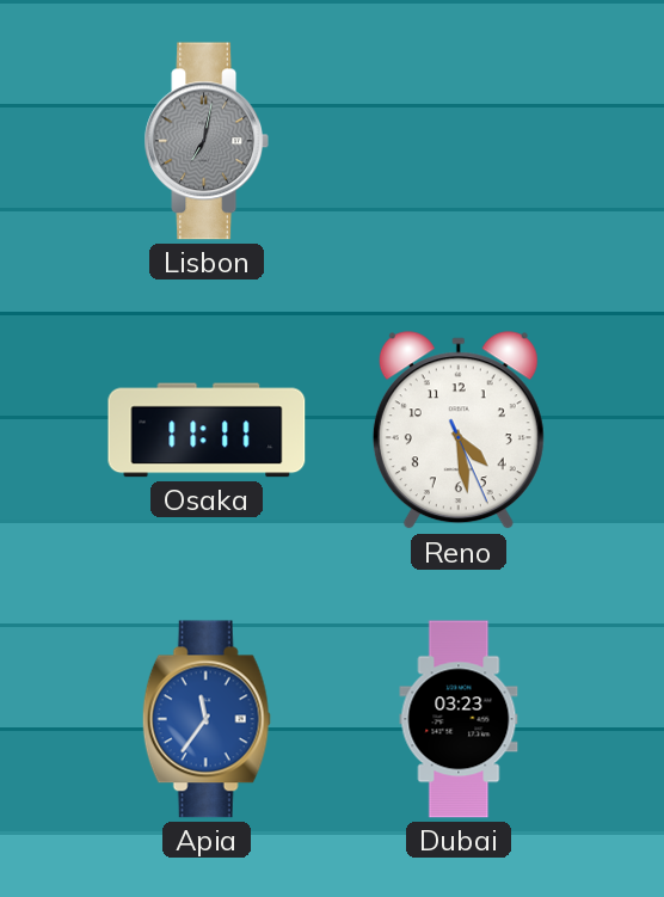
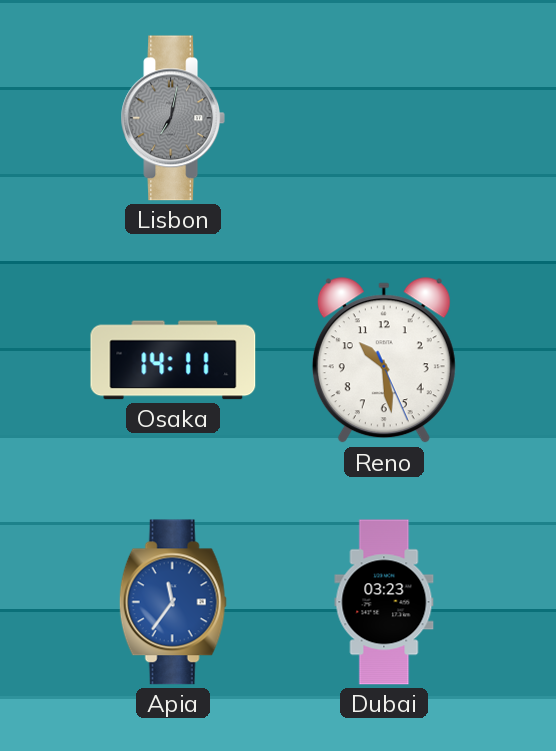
Osaka: 11:11 -> 14:11
Reno: 4:28 -> 10:28
